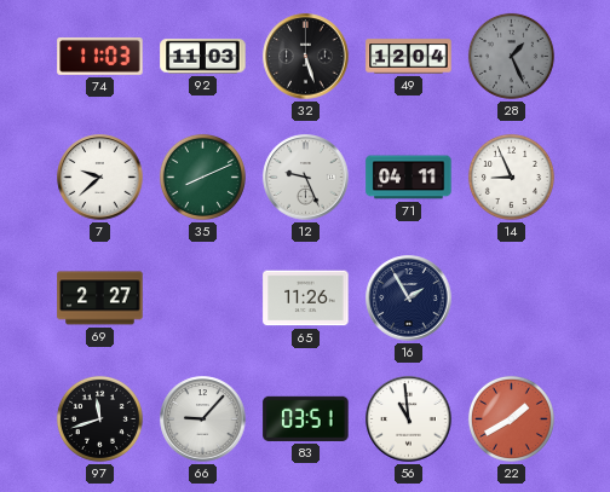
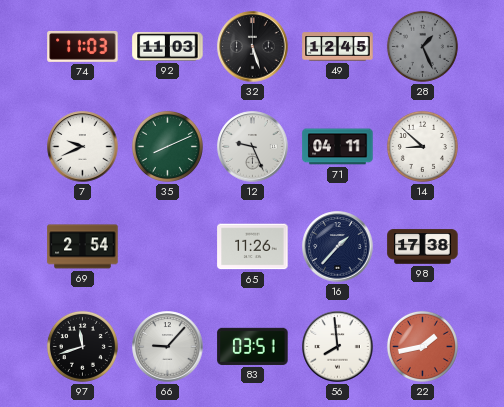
49: 12:04 -> 12:45
7: 9:38 -> 9:41
14: 8:56 -> 8:52
69: 2:27 -> 2:54
16: 1:55 -> 1:37
98: none -> 17:38
56: 10:59 -> 7:59
22: 1:40 -> 1:43
